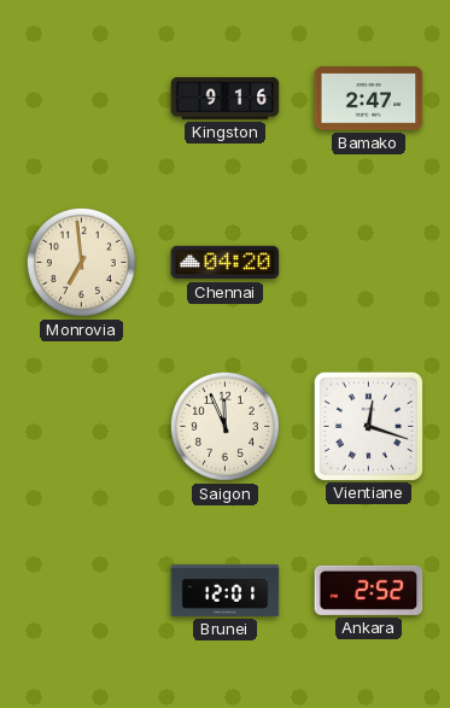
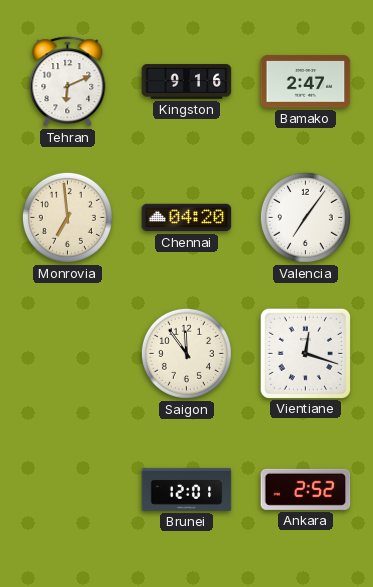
Tehran: none -> 6:11
Valencia: none -> 7:06
Saigon: 11:56 -> 11:54
